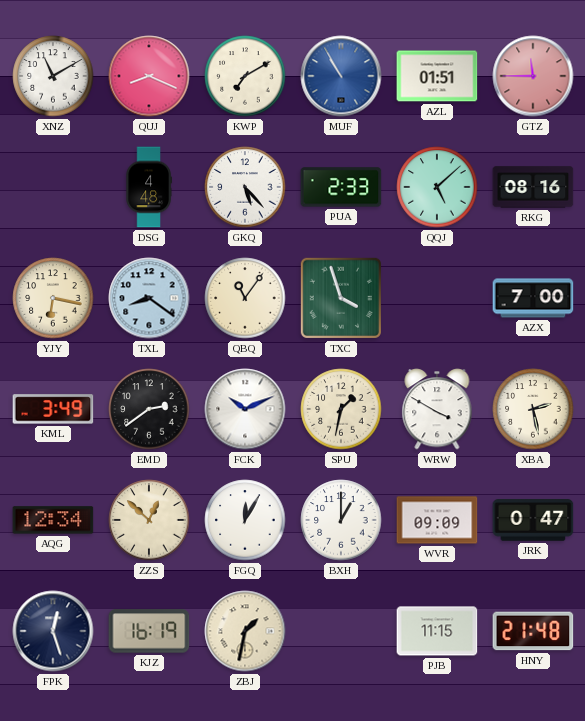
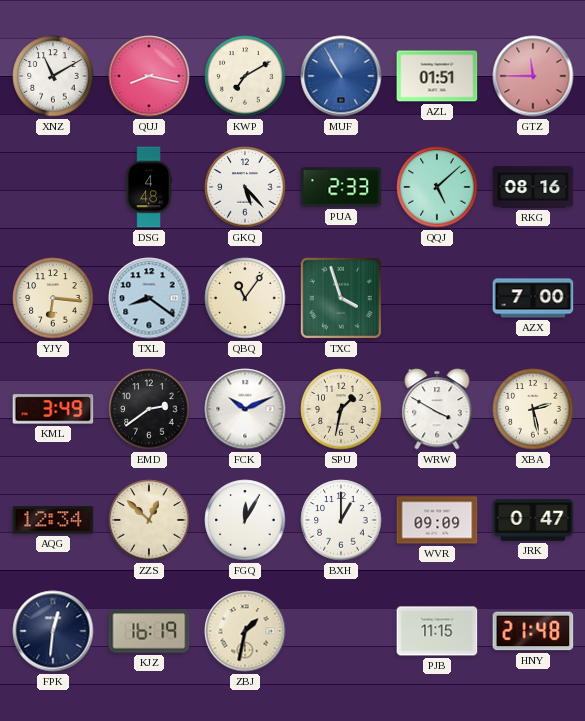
QUJ: 8:19 -> 8:17
YJY: 6:17 -> 6:16
FPK: 12:27 -> 12:31
